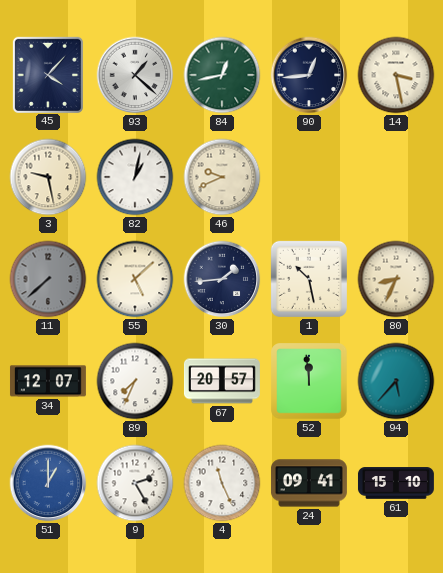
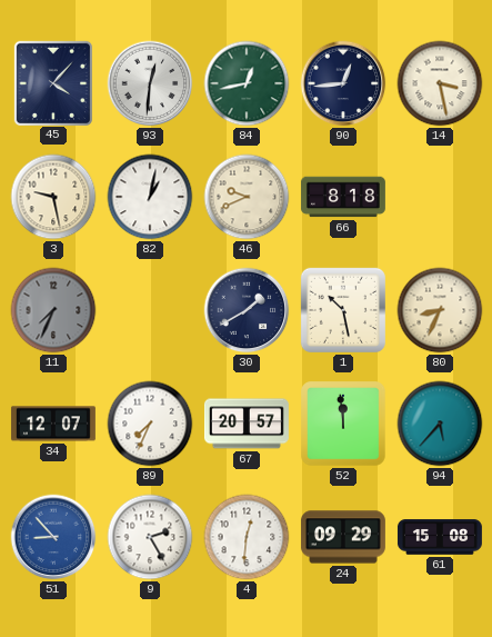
93: 1:22 -> 12:31
66: none -> 8:18
11: 7:38 -> 7:34
55: 5:08 -> none
30: 1:44 -> 1:40
51: 1:00 -> 8:53
4: 11:26 -> 12:31
24: 09:41 -> 09:29
61: 15:10 -> 15:08
